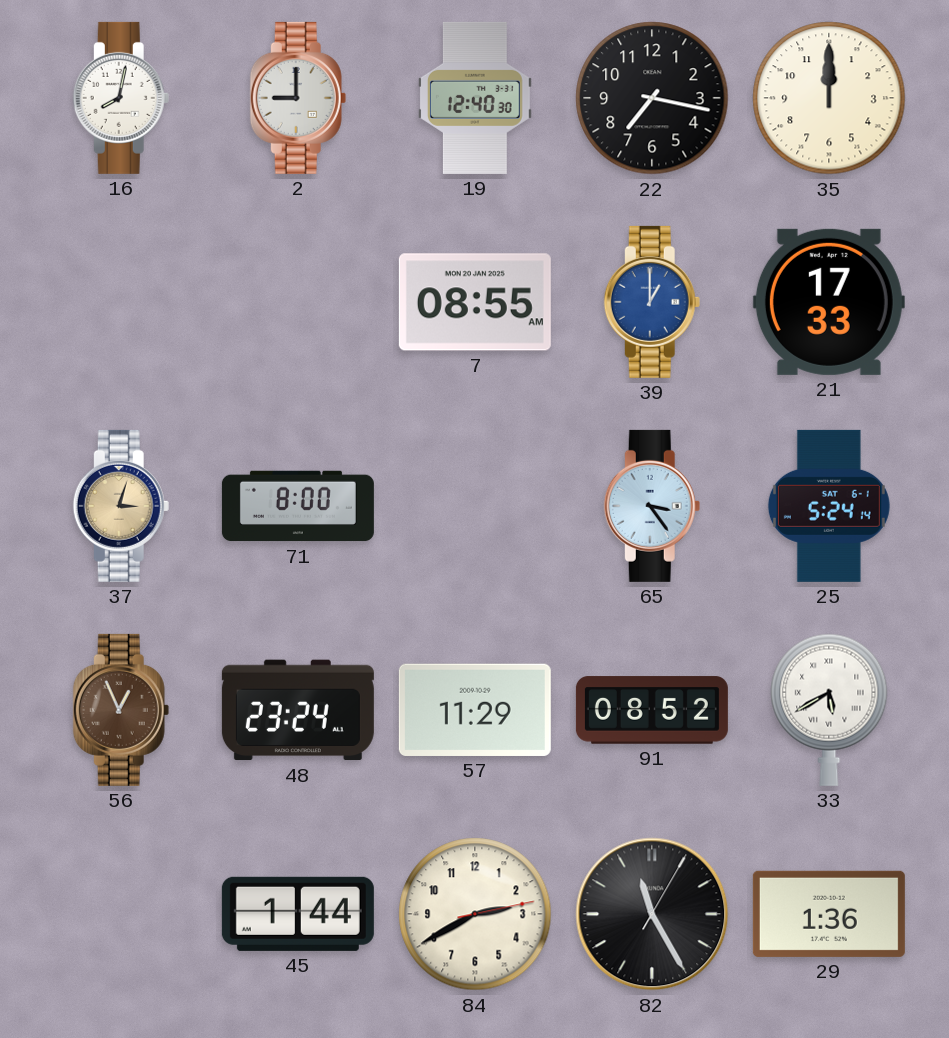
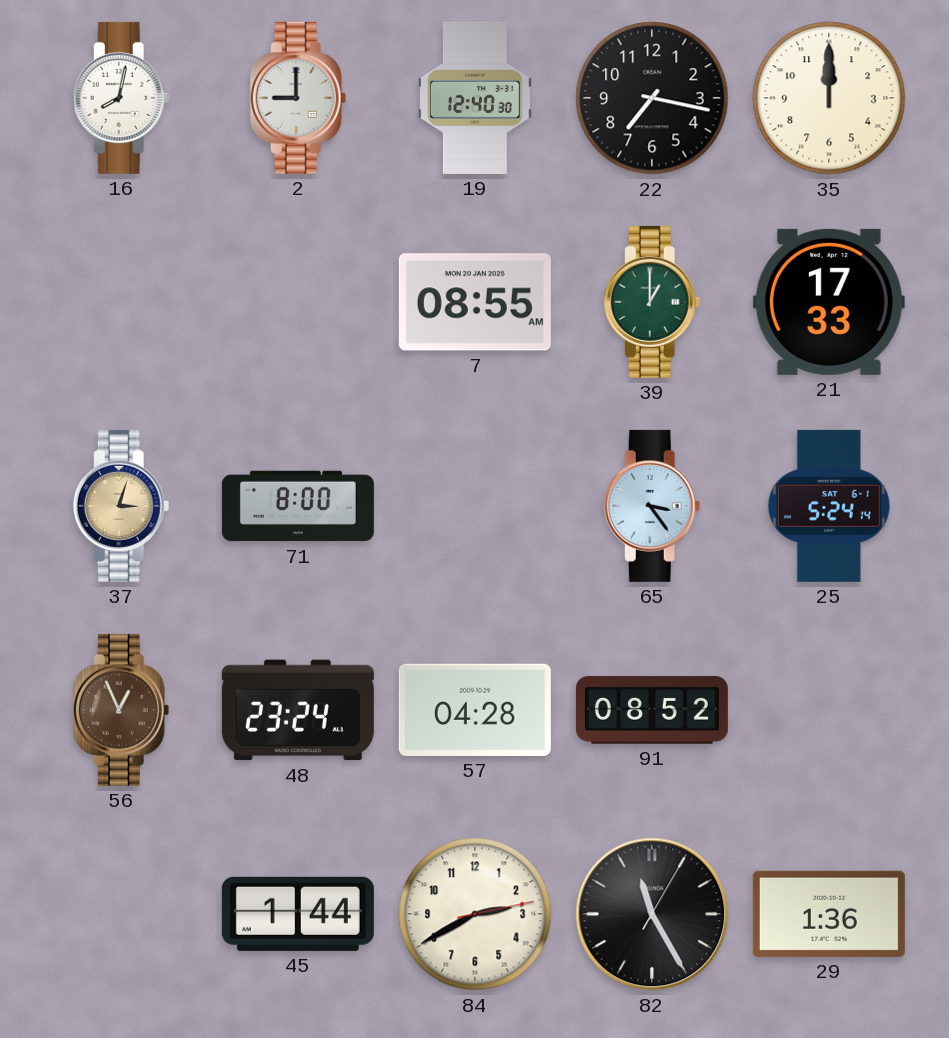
39 dial: blue -> green
57: 11:29 -> 04:28
33: 5:40 -> none
